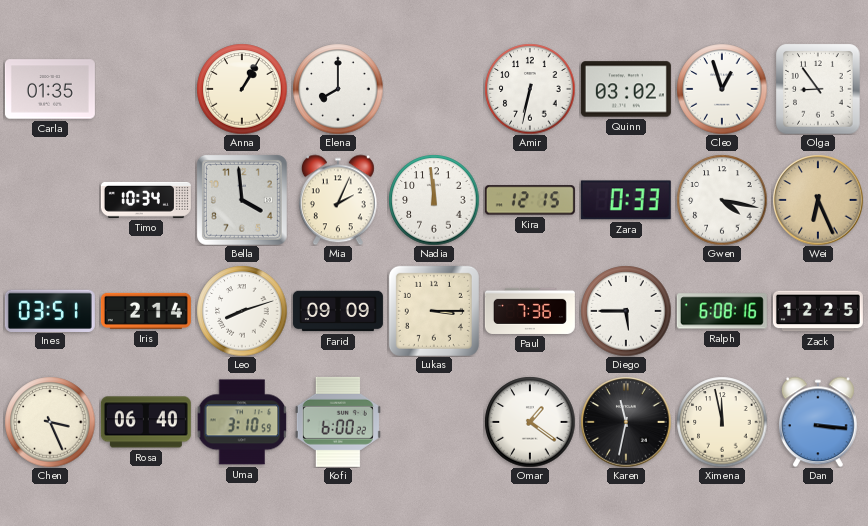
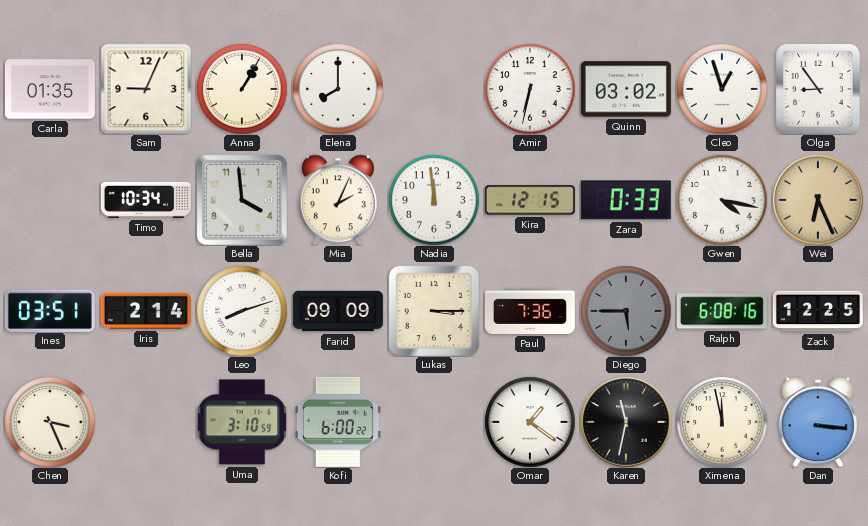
Sam: none -> 9:04
Diego dial: white -> grey
Rosa: 06:40 -> none
